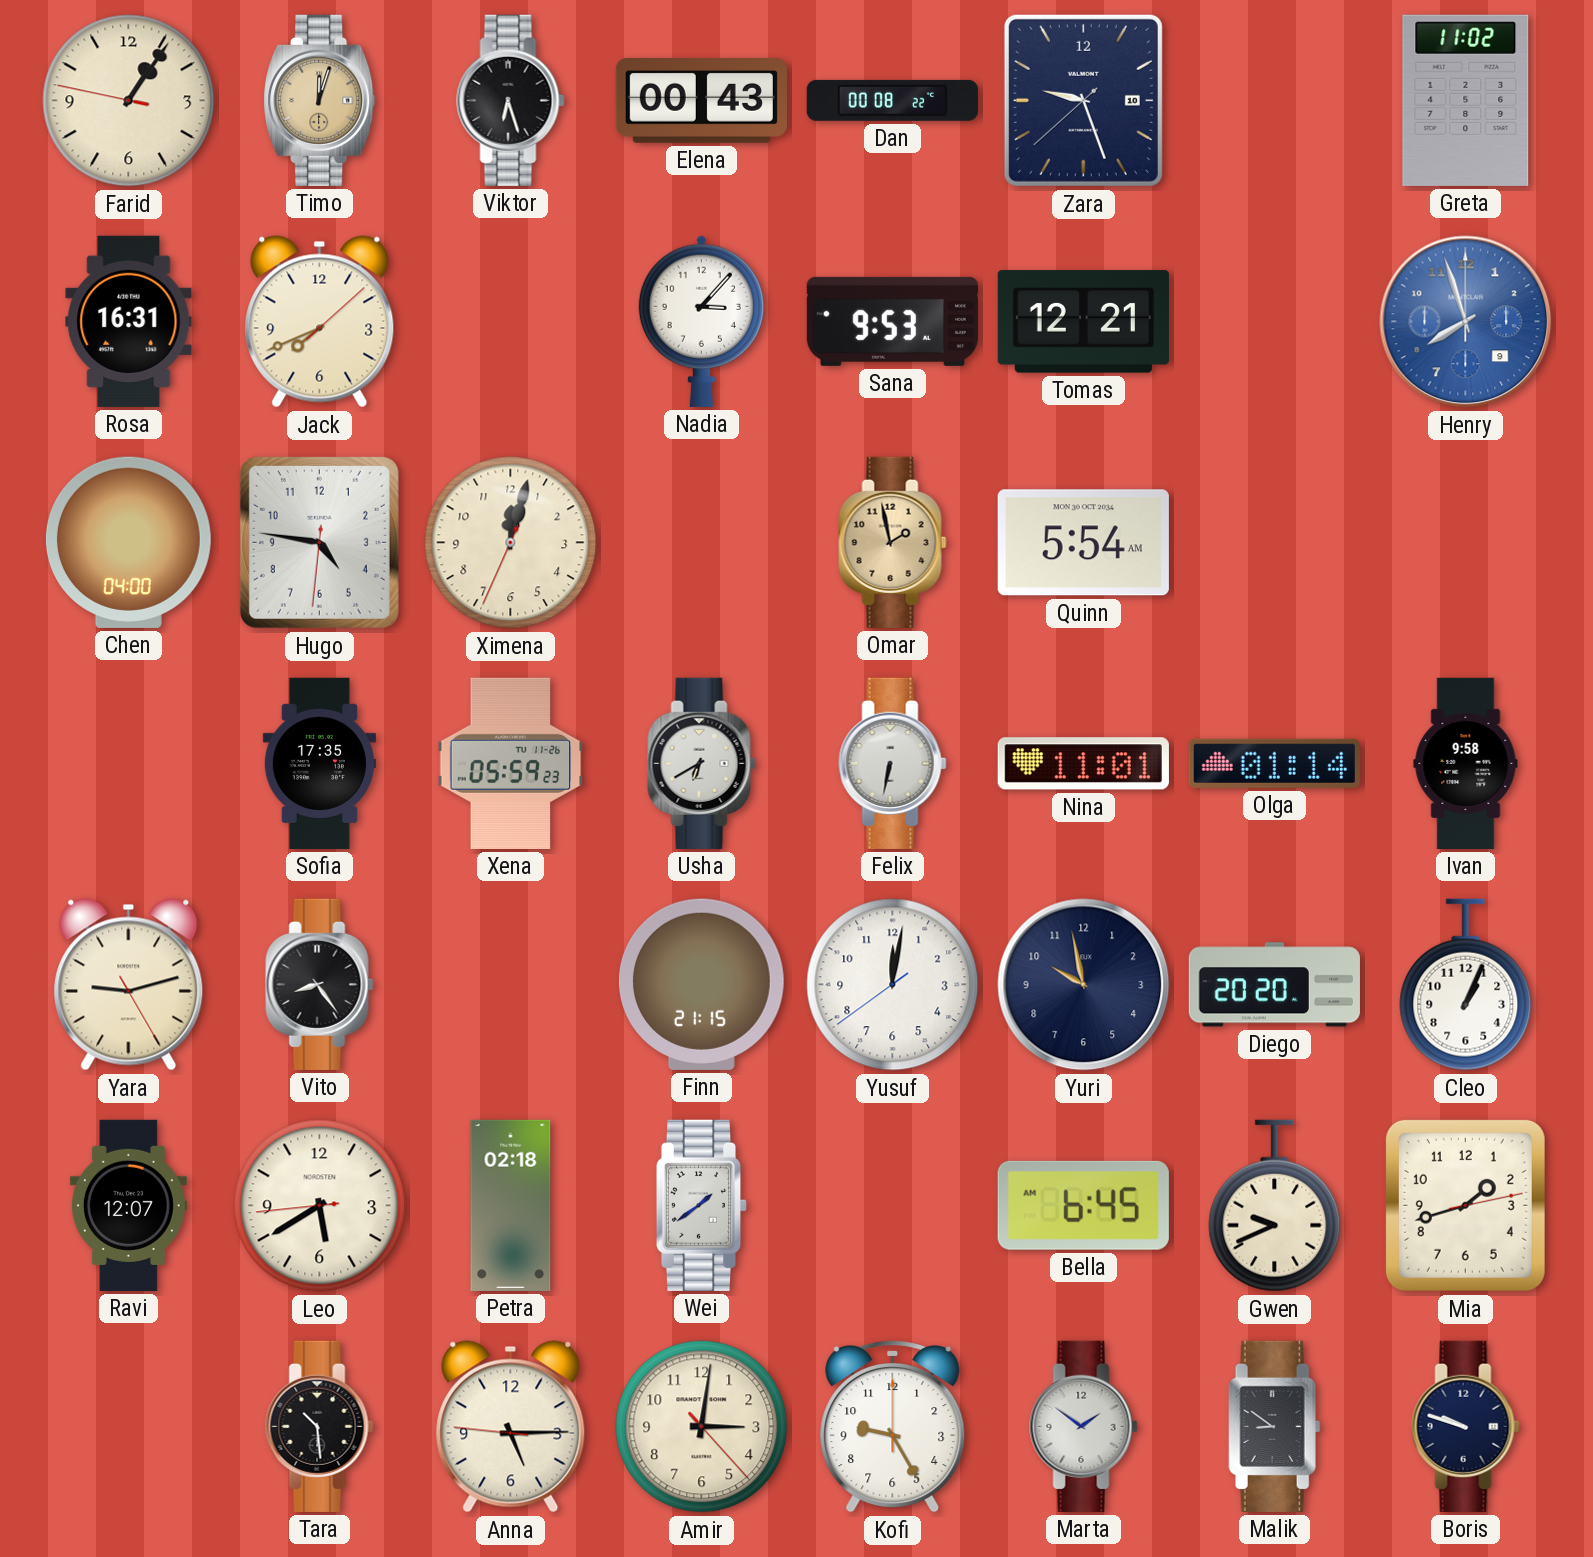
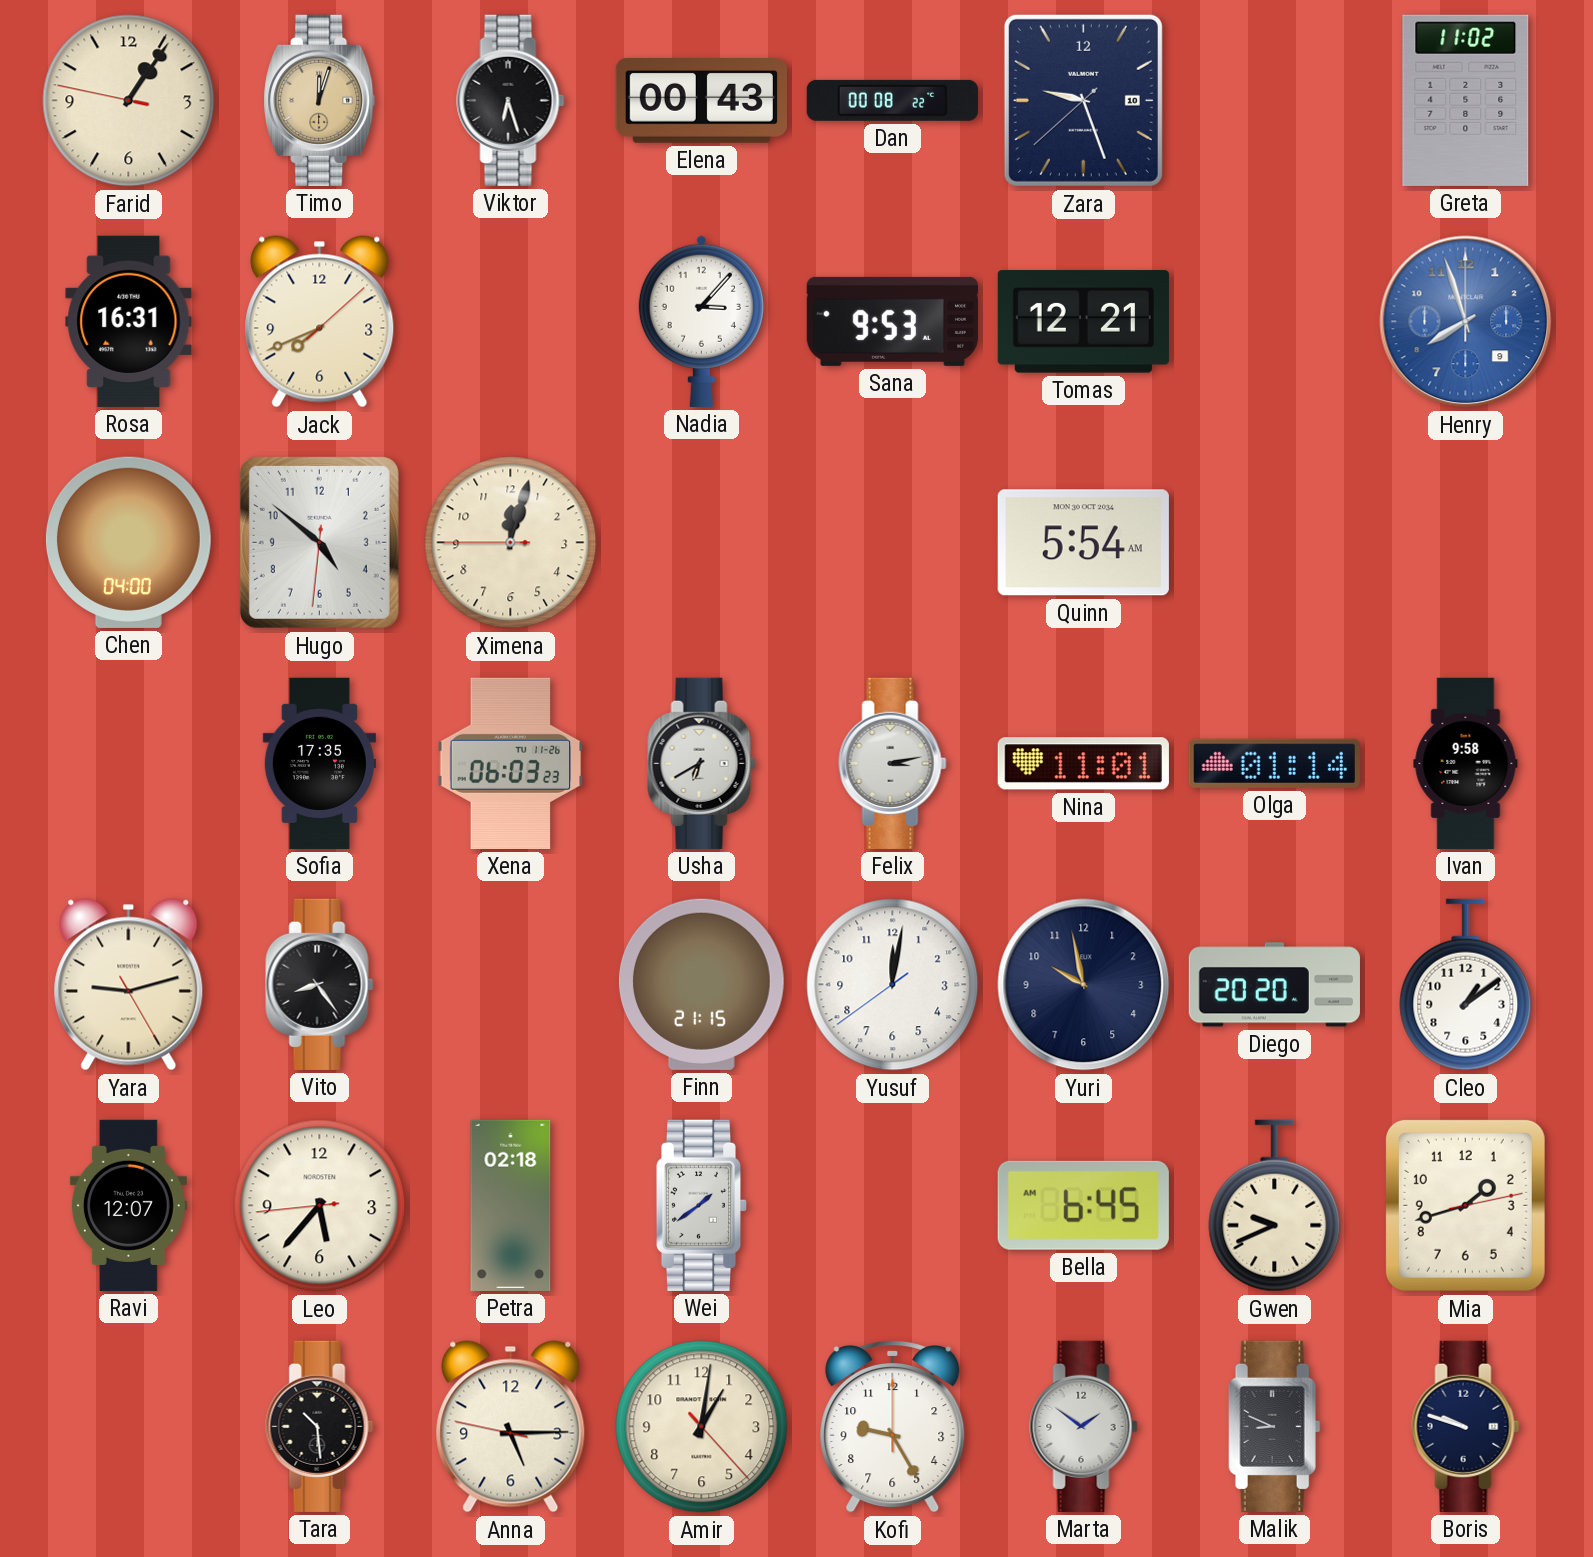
Hugo: 4:46 -> 4:51
Ximena: 12:02:34 -> 12:02:45
Omar: 1:58 -> none
Xena: 05:59 -> 06:03
Felix: 6:32 -> 3:13
Cleo: 1:04 -> 1:09
Leo: 5:39 -> 5:36
Anna: 5:14:46 -> 5:14:47
Amir: 3:01 -> 1:01
Malik: 8:51 -> 8:49
